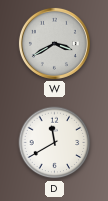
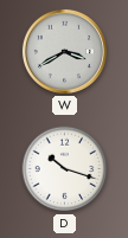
D: 11:40 -> 10:18
